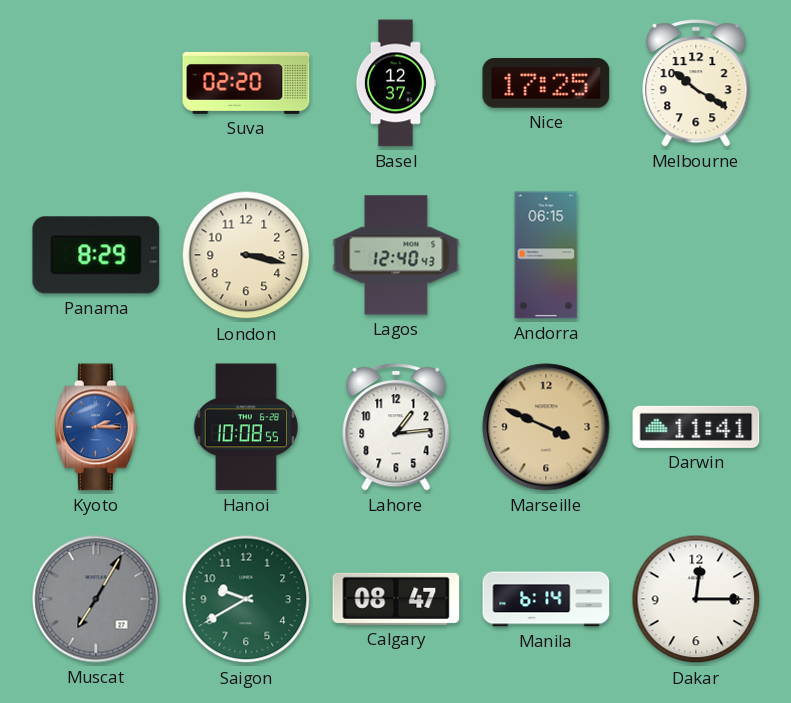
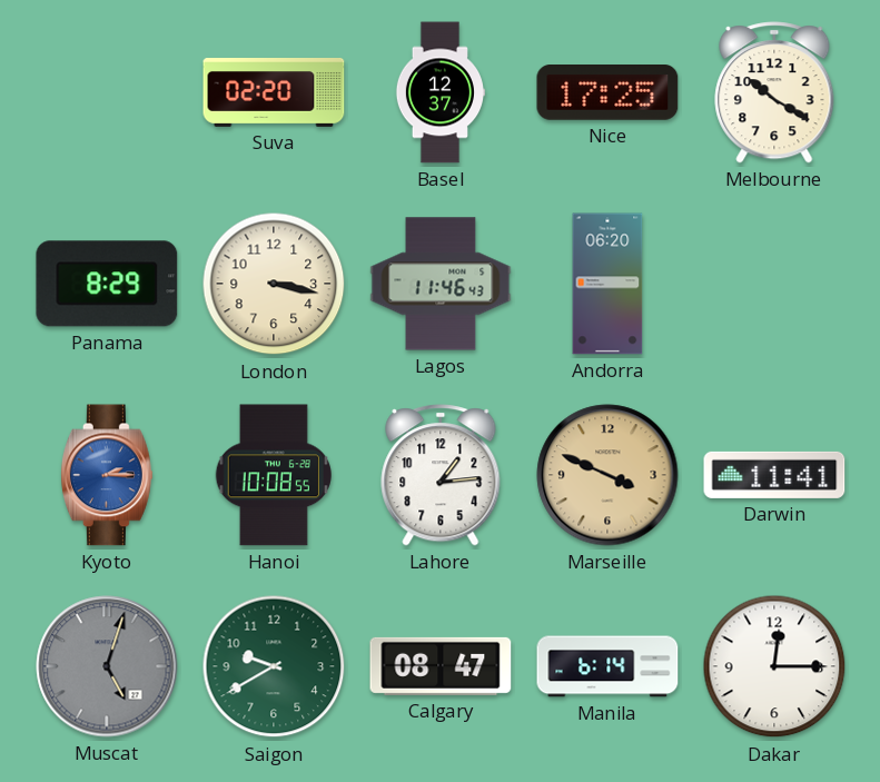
Lagos: 12:40 -> 11:46
Andorra: 06:15 -> 06:20
Muscat: 7:05 -> 5:03
